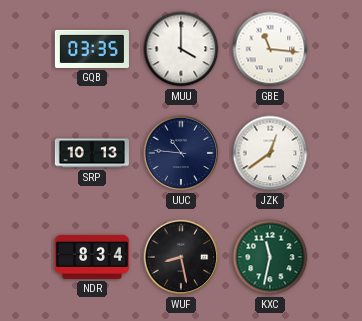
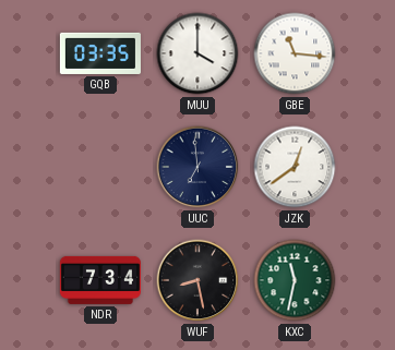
SRP: 10:13 -> none
UUC: 10:46 -> 6:59
NDR: 8:34 -> 7:34
